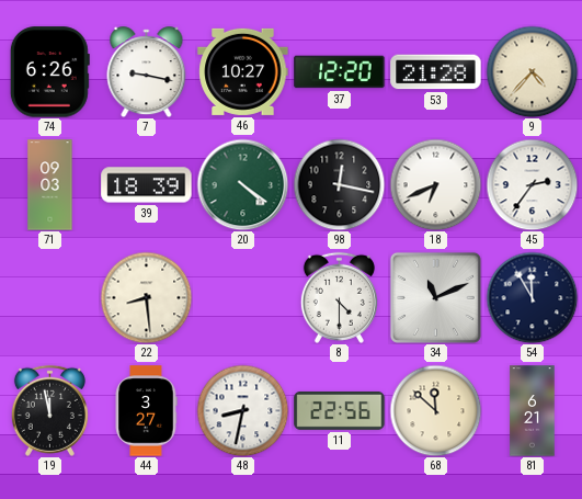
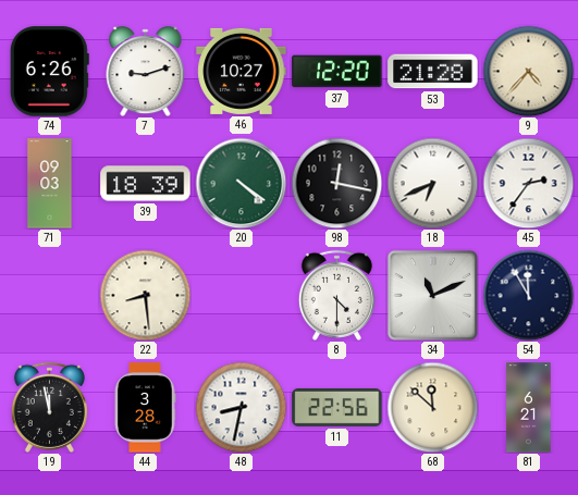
7: 9:17 -> 9:12
44: 3:27 -> 3:28
